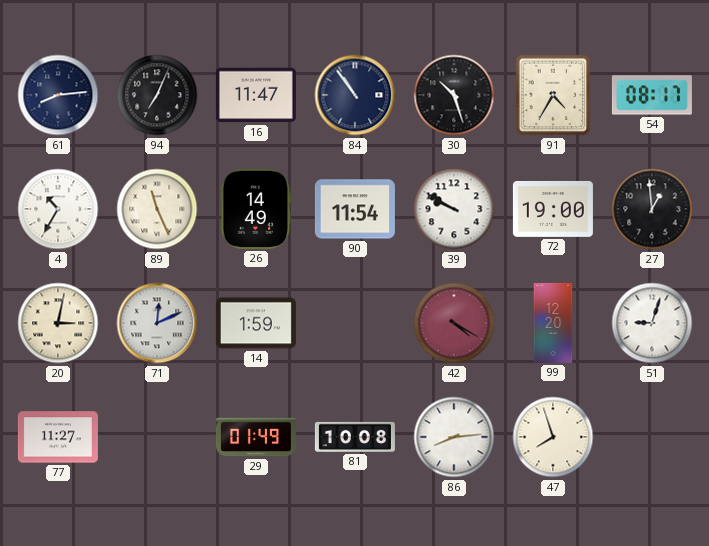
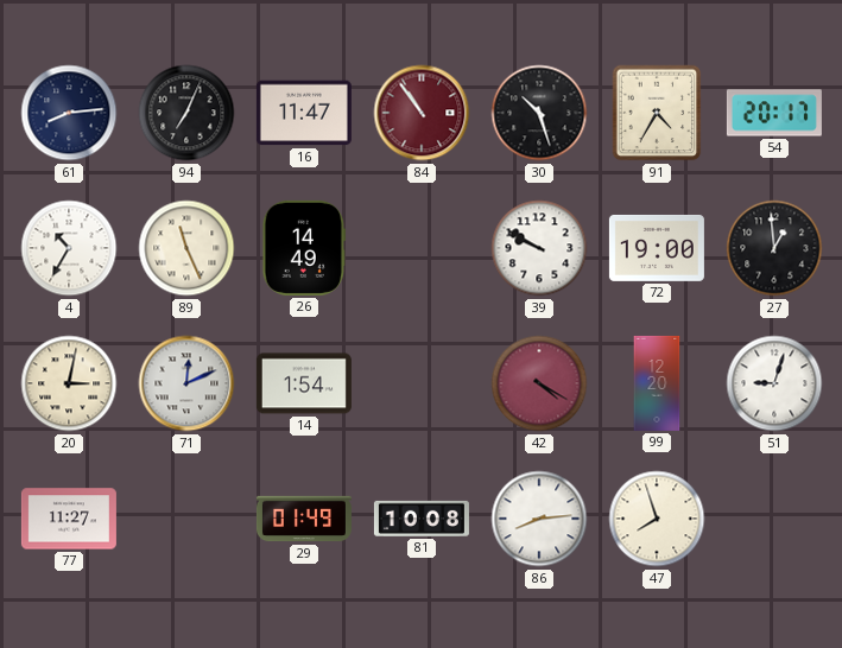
84 dial: navy -> burgundy
54: 08:17 -> 20:17
90: 11:54 -> none
14: 1:59 -> 1:54
